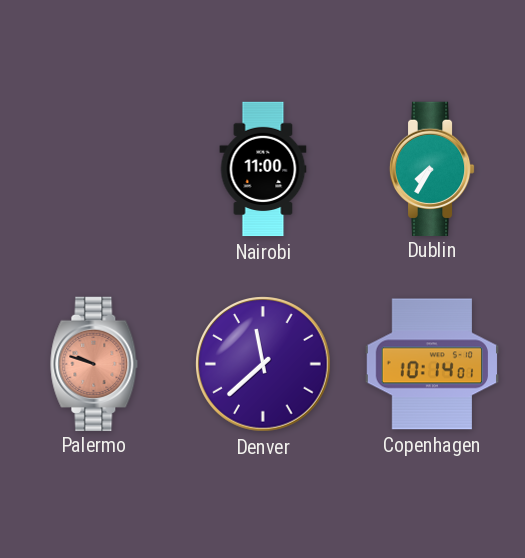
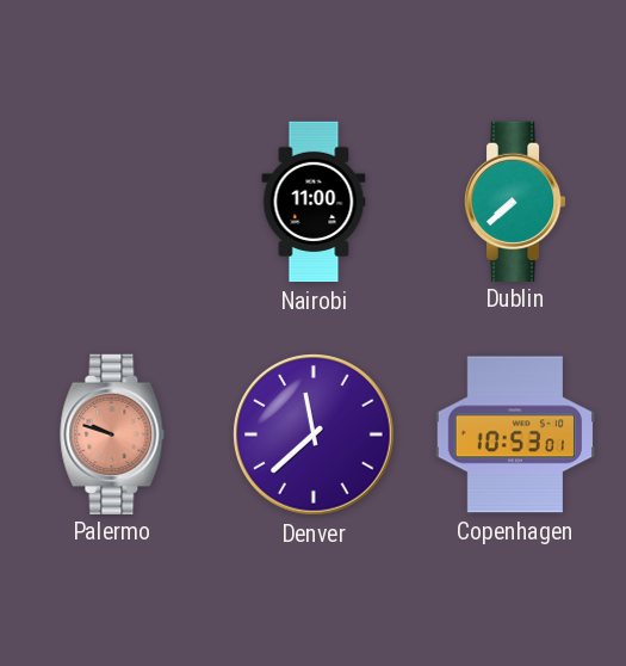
Dublin: 7:35 -> 7:38
Copenhagen: 10:14 -> 10:53
